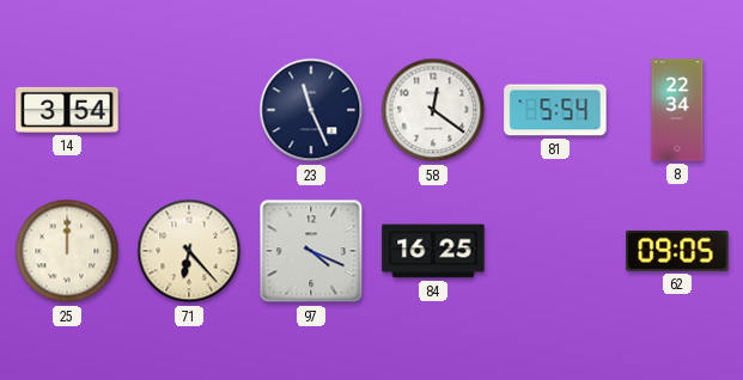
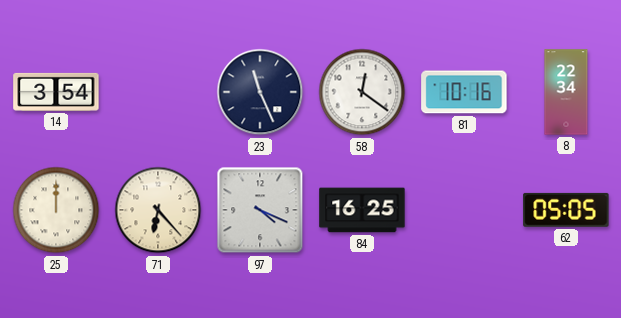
81: 5:54 -> 10:16
62: 09:05 -> 05:05
